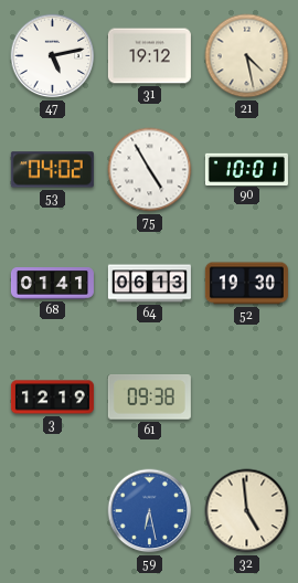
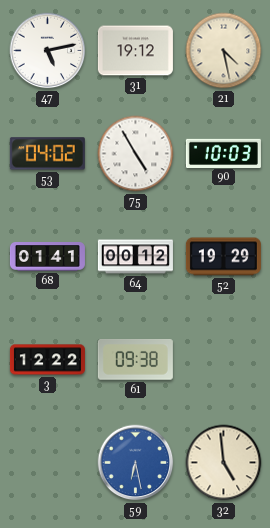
90: 10:01 -> 10:03
64: 06:13 -> 00:12
52: 19:30 -> 19:29
3: 12:19 -> 12:22
